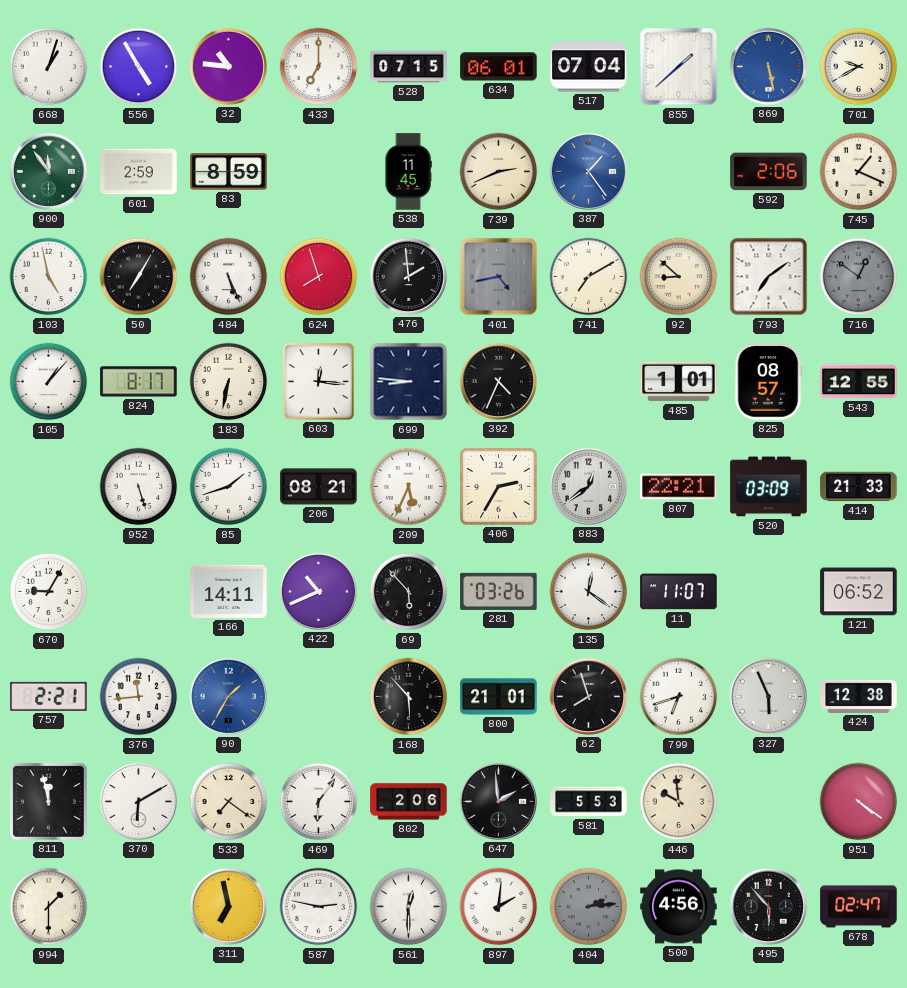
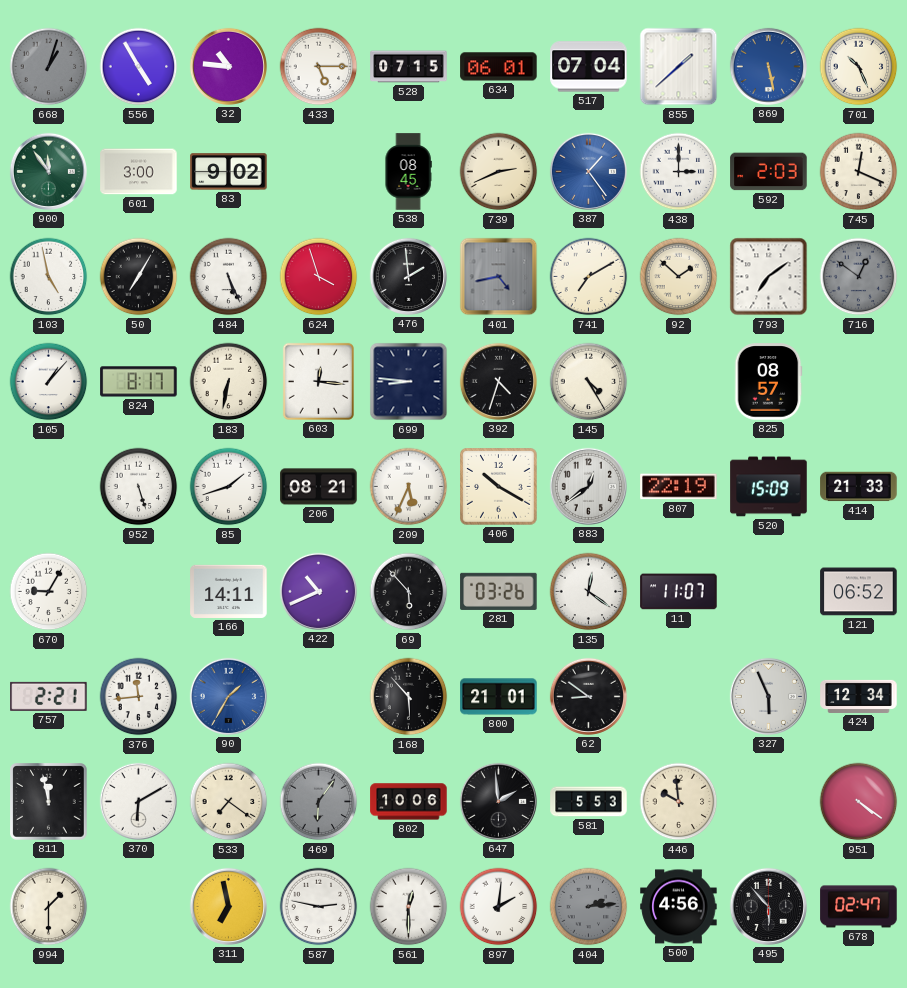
668 dial: white -> grey
433: 7:00 -> 5:15
701: 9:40 -> 10:26
601: 2:59 -> 3:00
83: 8:59 -> 9:02
538: 11:45 -> 08:45
438: none -> 3:00
592: 2:06 -> 2:03
745: 1:19 -> 12:19
624: 7:57 -> 3:57
92: 8:52 -> 1:52
392: 4:34 -> 4:33
145: none -> 4:25
485: 1:01 -> none
543: 12:55 -> none
406: 2:35 -> 10:20
807: 22:21 -> 22:19
520: 03:09 -> 15:09
62: 7:57 -> 8:51
799: 6:42 -> none
424: 12:38 -> 12:34
469 dial: white -> grey
802: 2:06 -> 10:06
